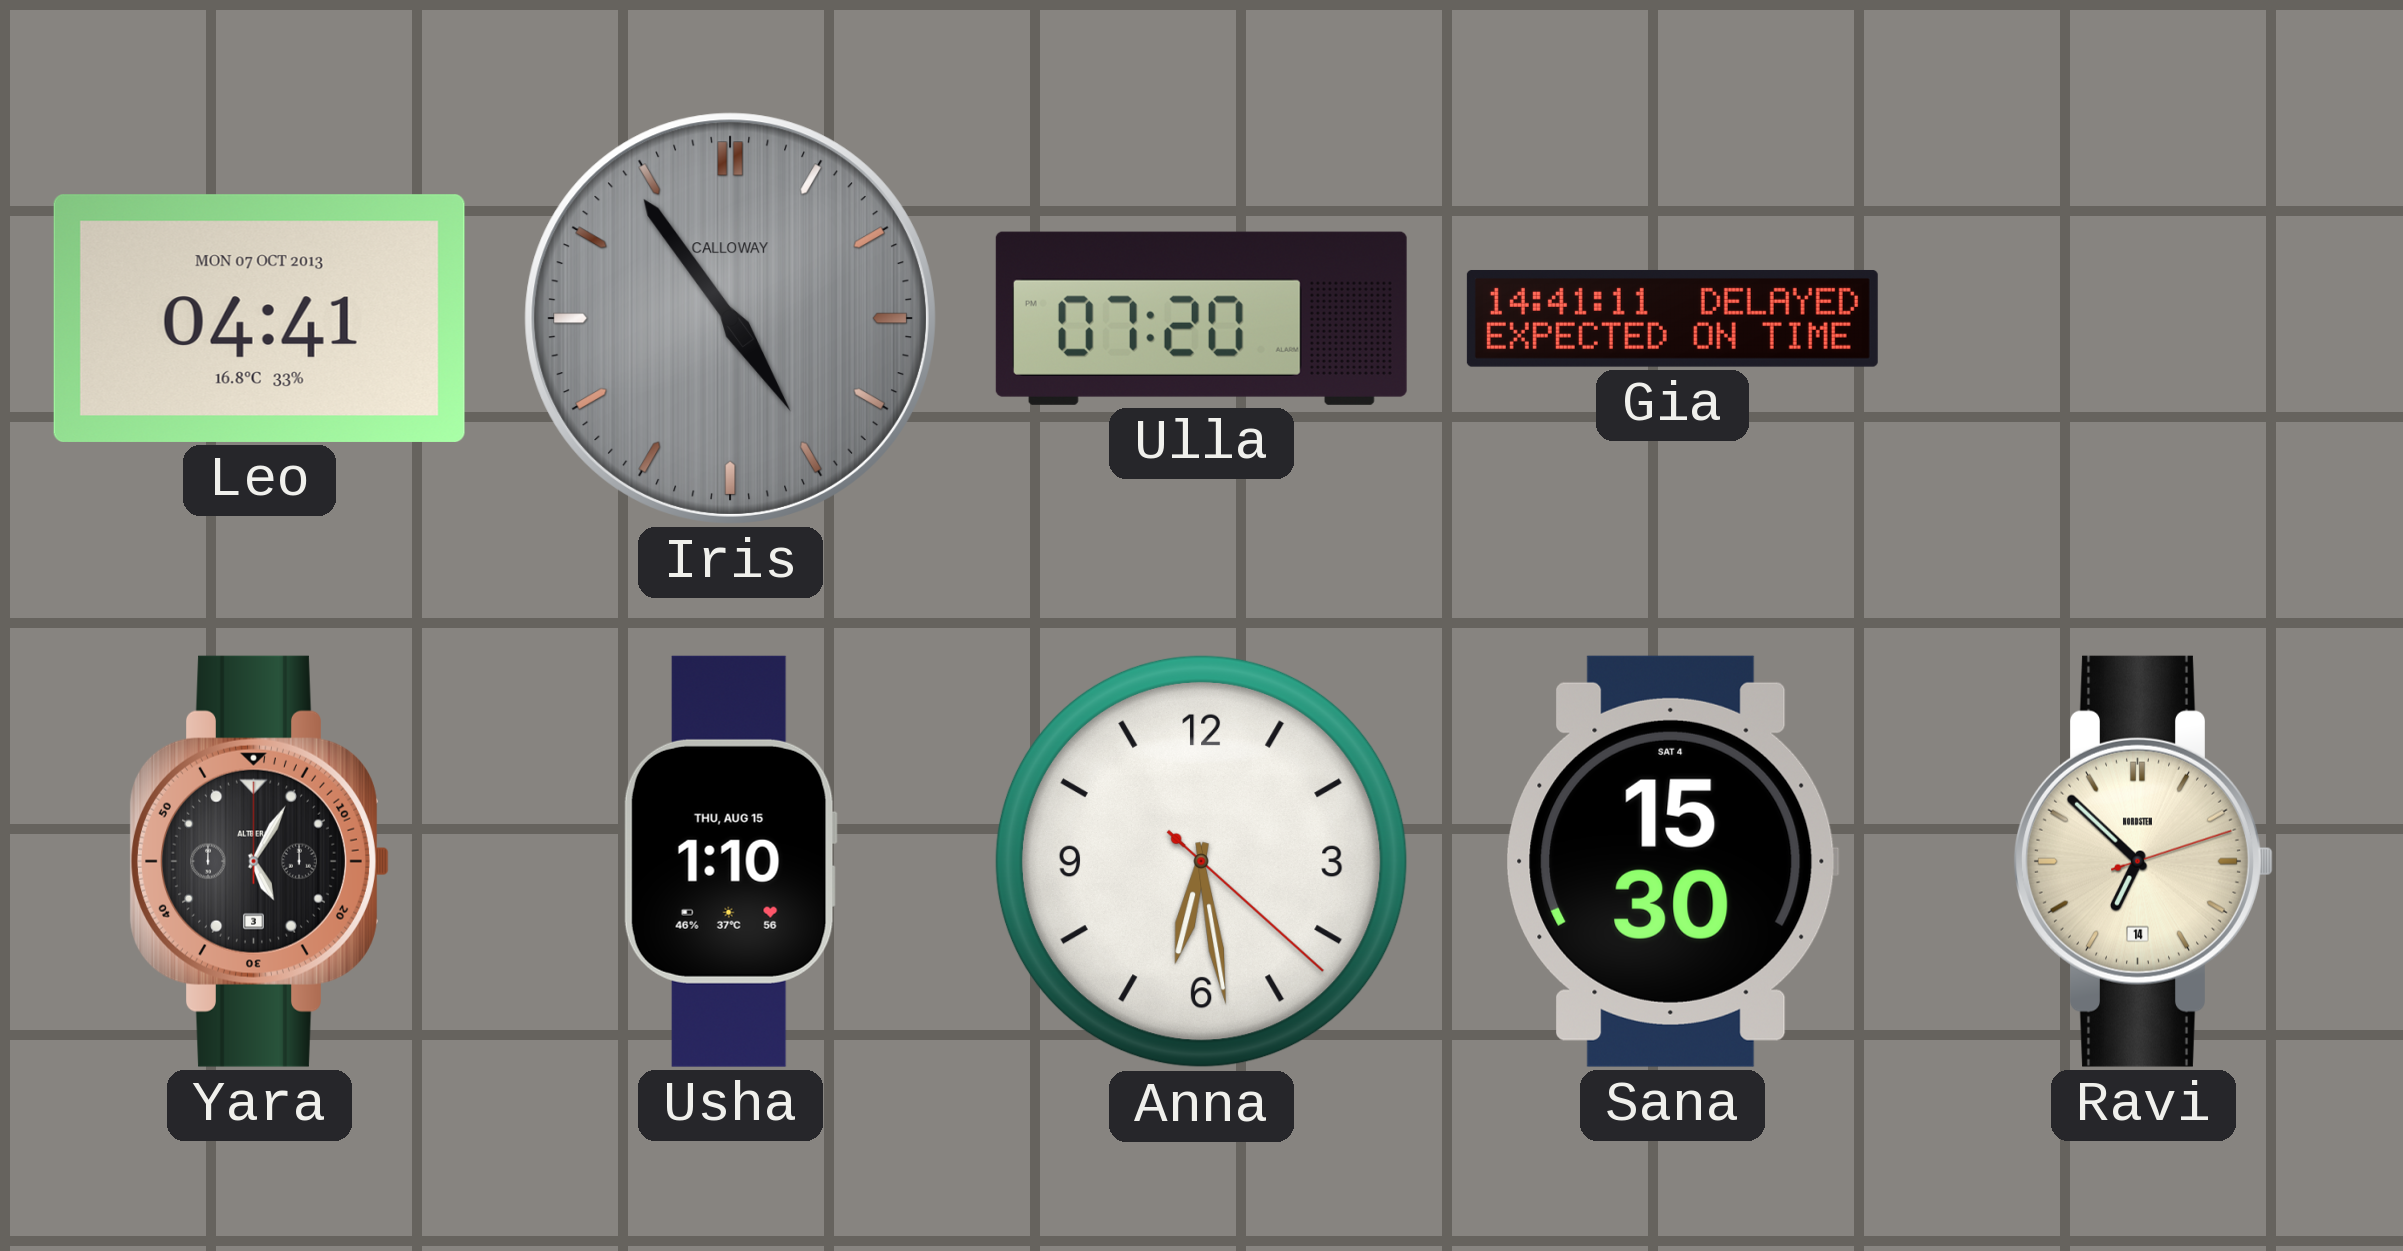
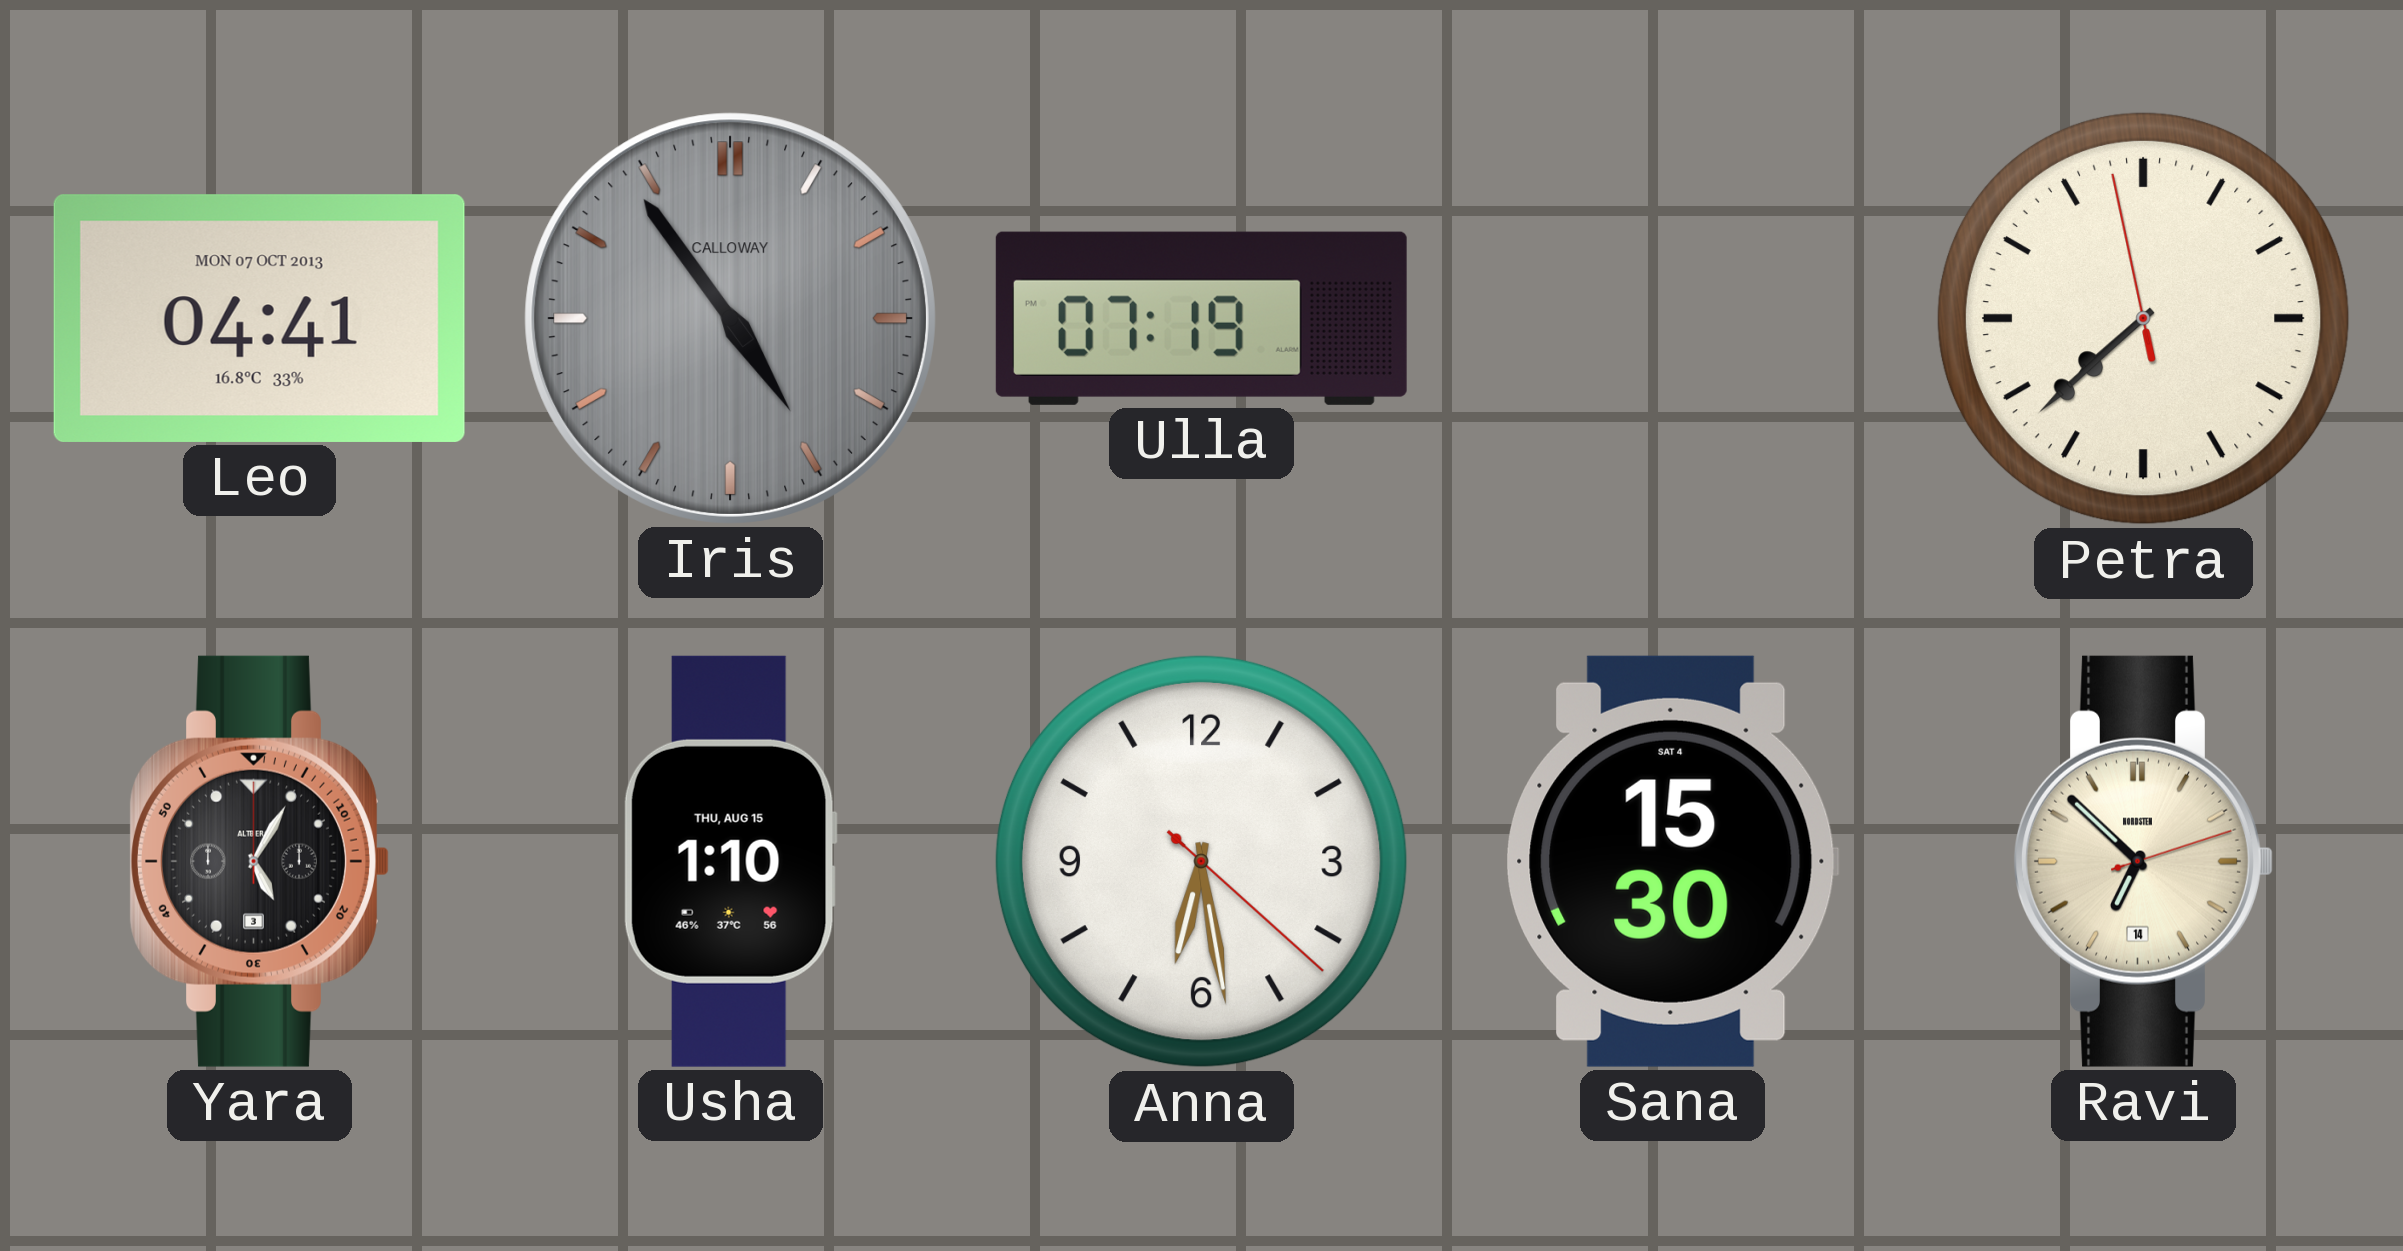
Ulla: 07:20 -> 07:19
Gia: 14:41 -> none
Petra: none -> 7:37
